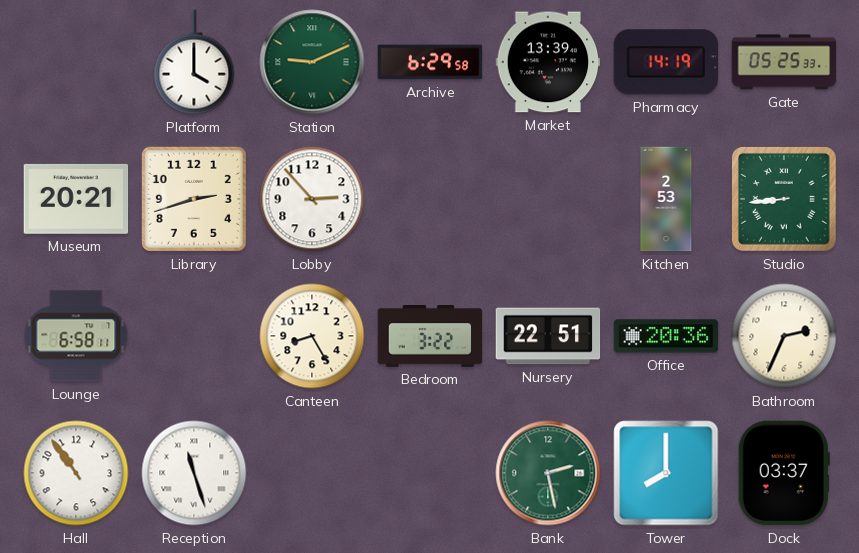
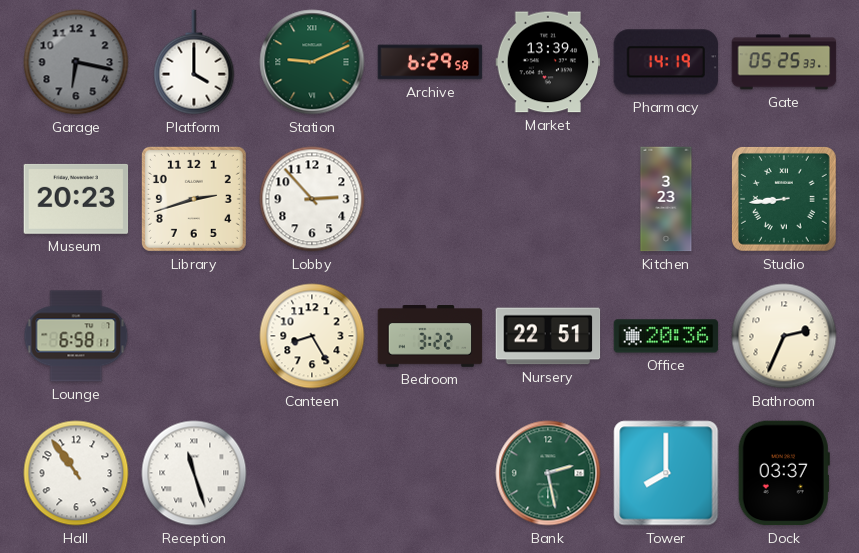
Garage: none -> 6:17
Museum: 20:21 -> 20:23
Kitchen: 2:53 -> 3:23
